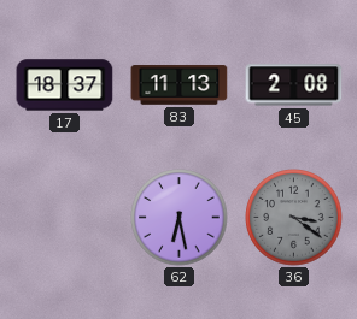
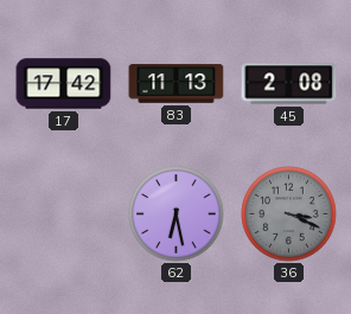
17: 18:37 -> 17:42
36: 3:21 -> 3:19
